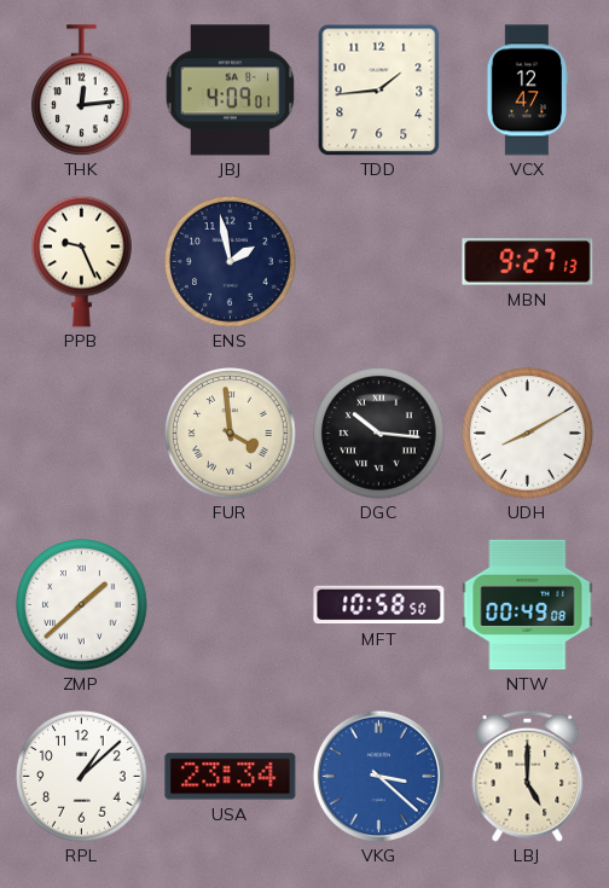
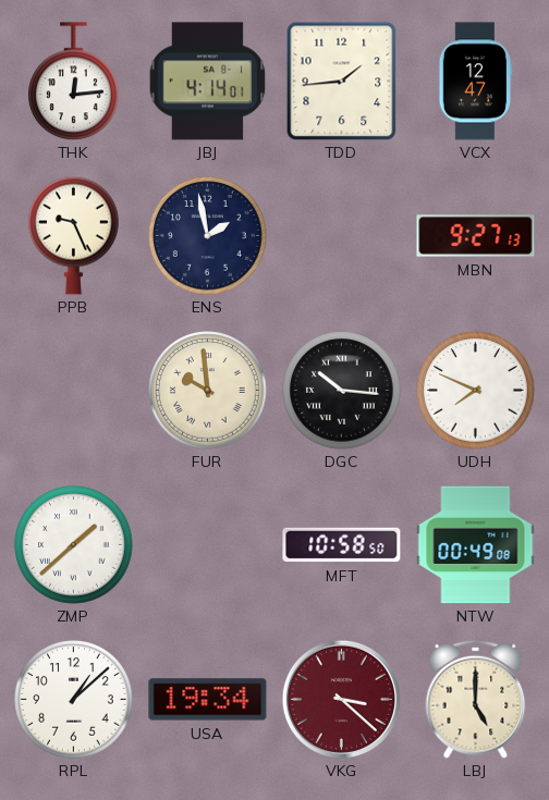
JBJ: 4:09 -> 4:14
FUR: 3:59 -> 9:59
UDH: 8:10 -> 7:49
USA: 23:34 -> 19:34
VKG dial: blue -> burgundy
